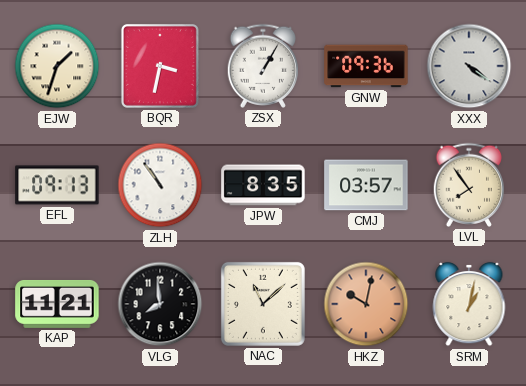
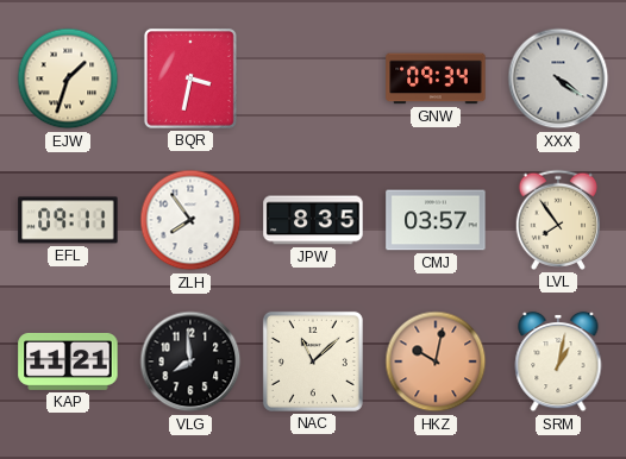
ZSX: 1:05 -> none
GNW: 09:36 -> 09:34
EFL: 09:13 -> 09:11
ZLH: 10:54 -> 7:54
